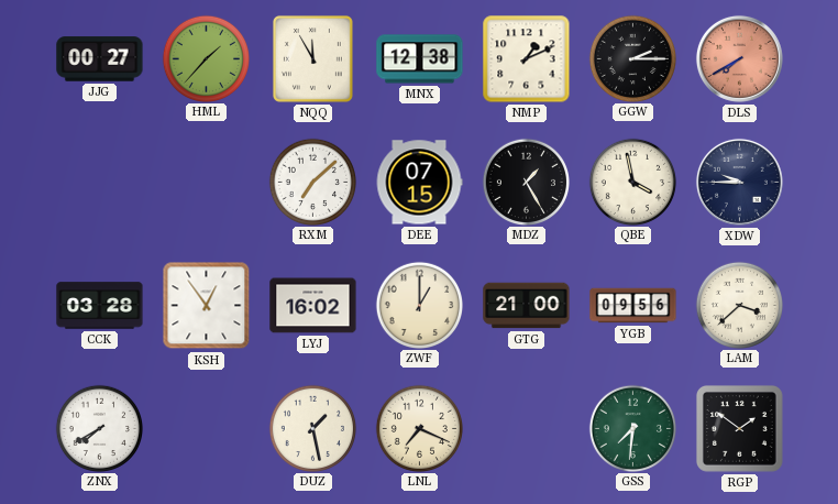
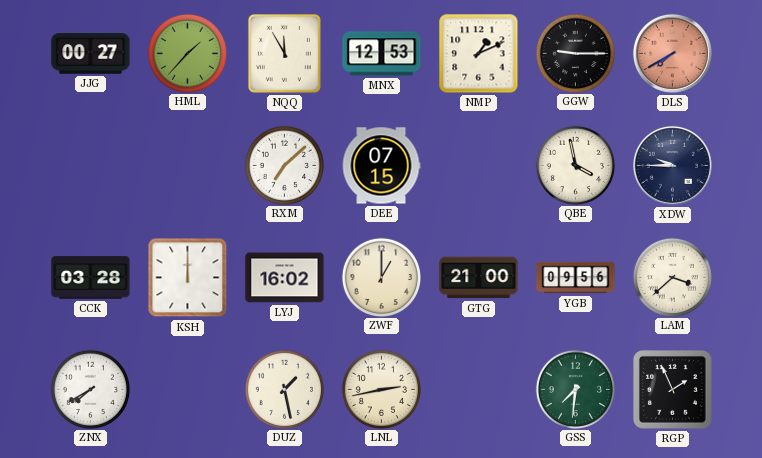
MNX: 12:38 -> 12:53
GGW: 2:15 -> 9:15
MDZ: 1:25 -> none
KSH: 12:54 -> 12:00
LNL: 7:19 -> 2:43
RGP: 1:51 -> 1:56
